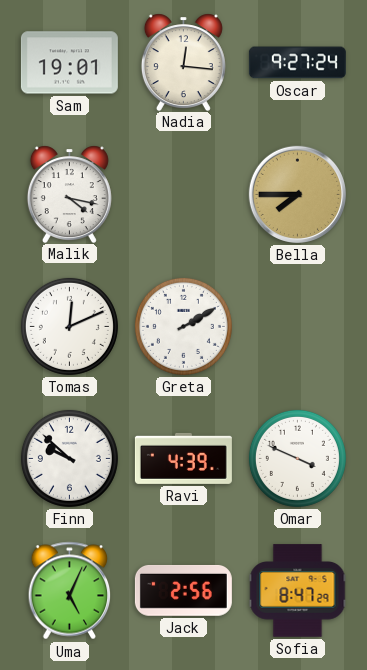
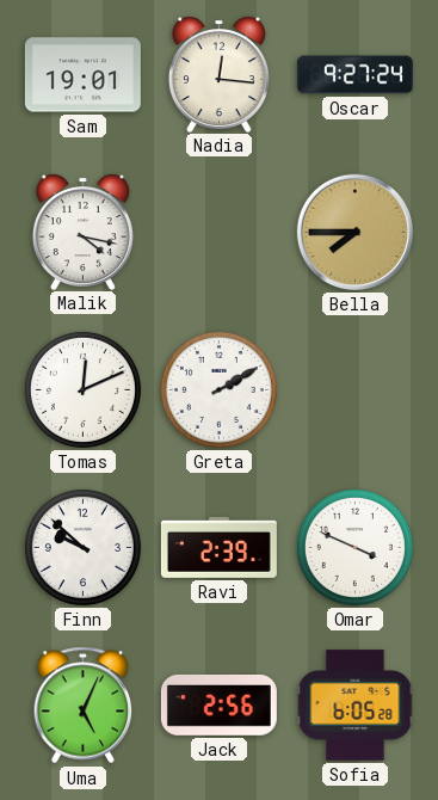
Ravi: 4:39 -> 2:39
Sofia: 8:47 -> 6:05
